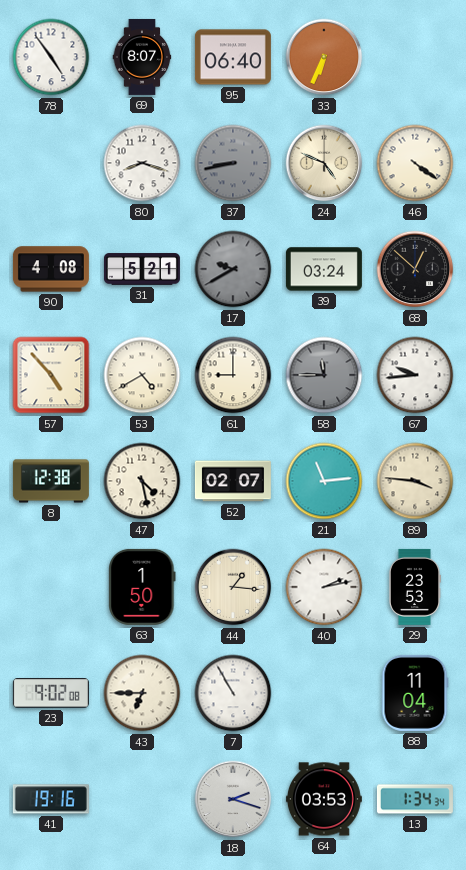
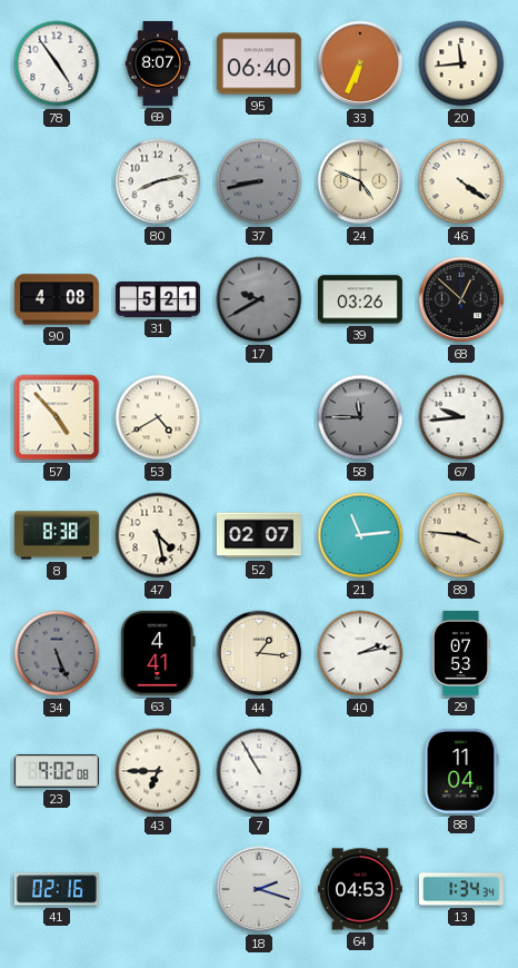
20: none -> 11:44
80: 8:18 -> 8:13
39: 03:24 -> 03:26
61: 9:00 -> none
8: 12:38 -> 8:38
34: none -> 5:26
63: 1:50 -> 4:41
29: 23:53 -> 07:53
41: 19:16 -> 02:16
64: 03:53 -> 04:53
